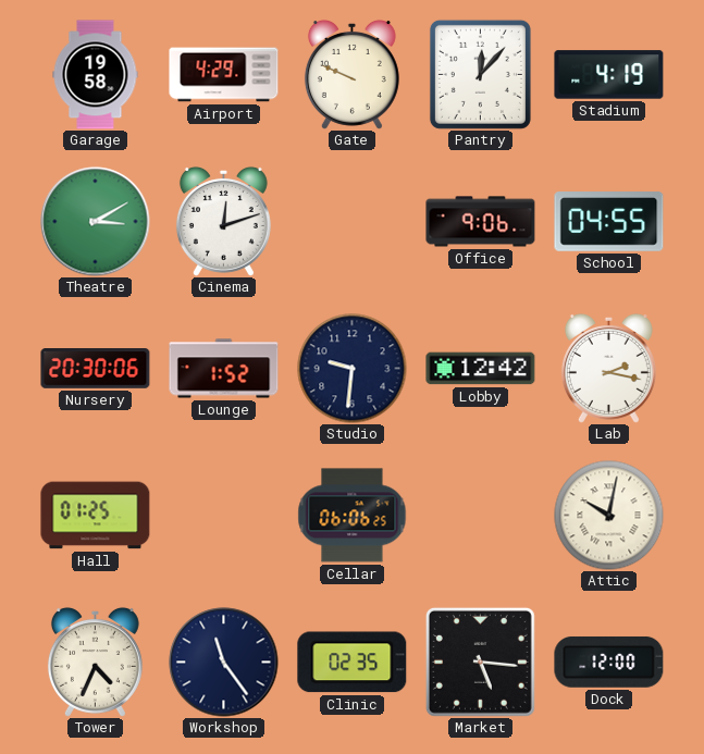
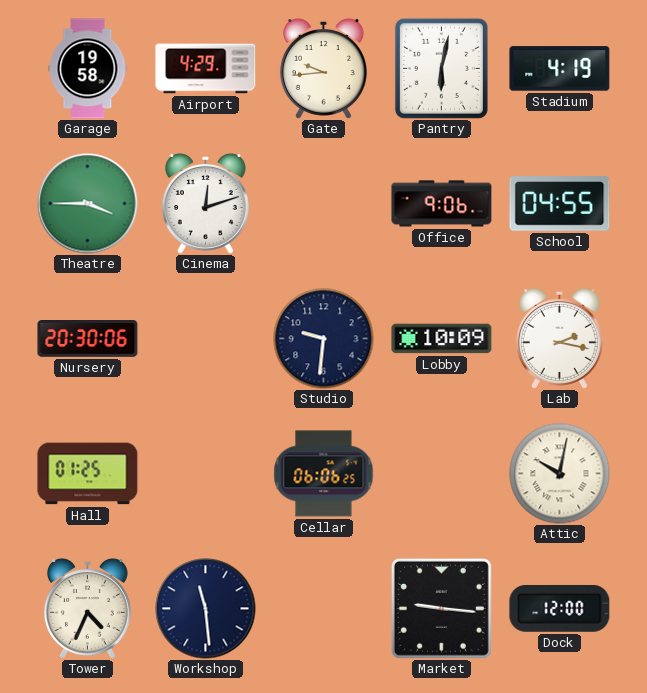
Gate: 9:49 -> 9:44
Pantry: 12:07 -> 6:02
Theatre: 3:10 -> 3:45
Lounge: 1:52 -> none
Lobby: 12:42 -> 10:09
Workshop: 11:24 -> 11:29
Clinic: 02:35 -> none
Market: 5:16 -> 9:16
